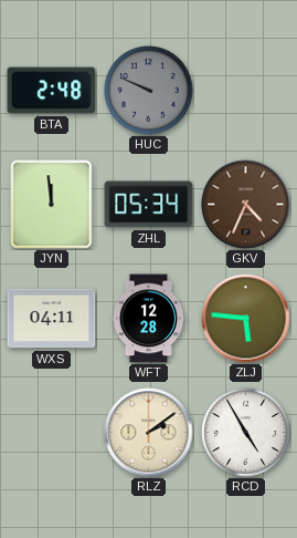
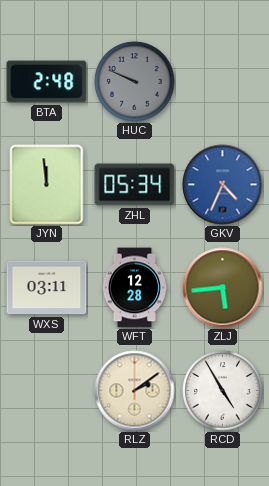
GKV dial: brown -> blue
WXS: 04:11 -> 03:11
ZLJ: 5:46 -> 5:44
